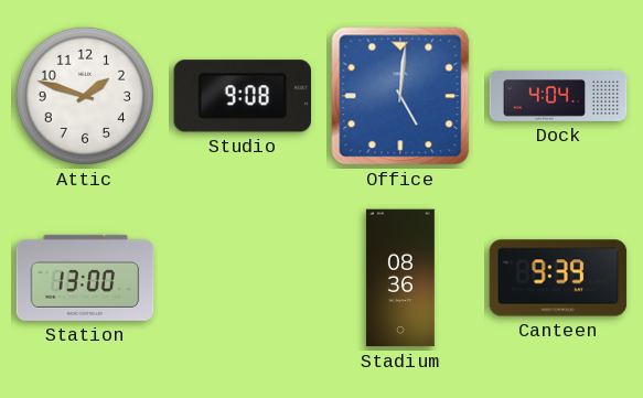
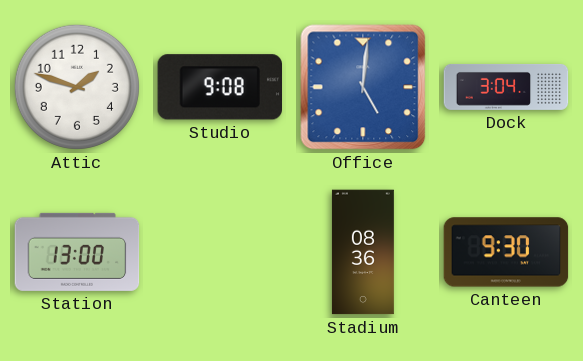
Dock: 4:04 -> 3:04
Canteen: 9:39 -> 9:30
